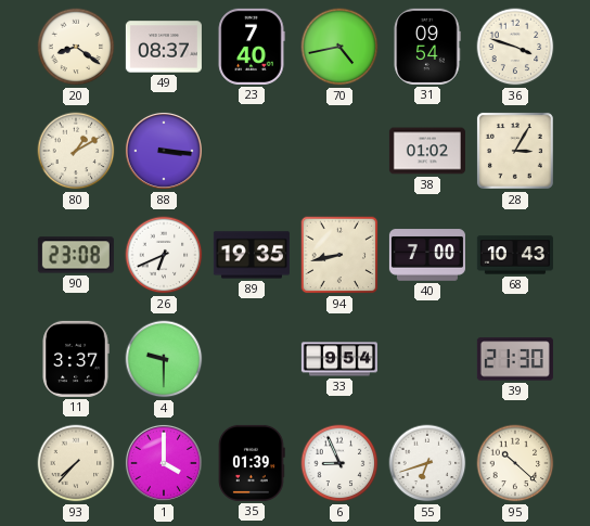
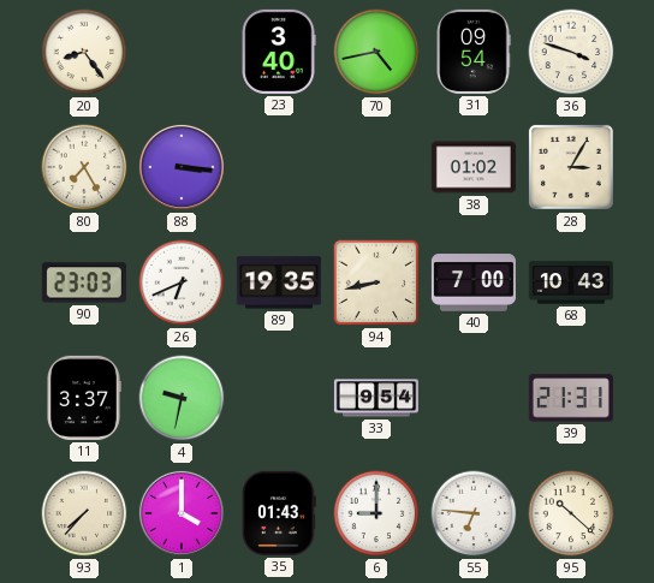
20: 8:21 -> 8:24
49: 08:37 -> none
23: 7:40 -> 3:40
80: 1:10 -> 7:25
90: 23:08 -> 23:03
4: 9:30 -> 9:32
39: 21:30 -> 21:31
35: 01:39 -> 01:43
6: 8:56 -> 9:00
55: 6:42 -> 6:46
